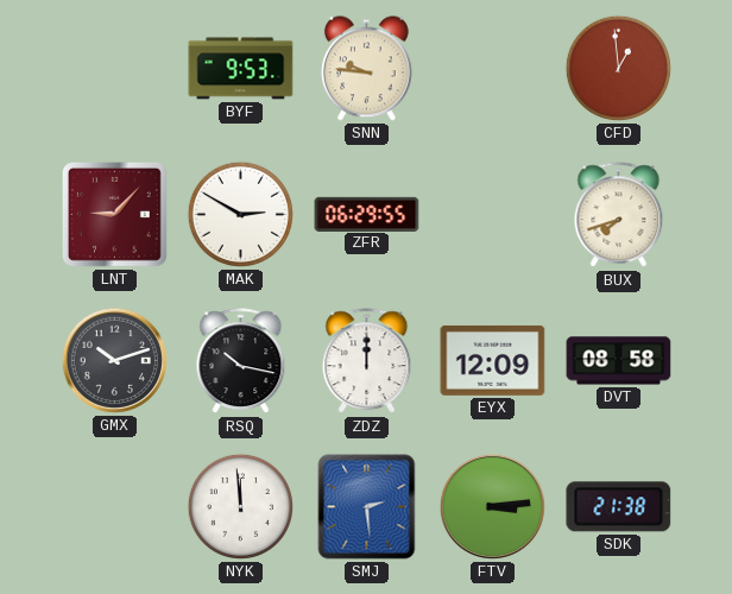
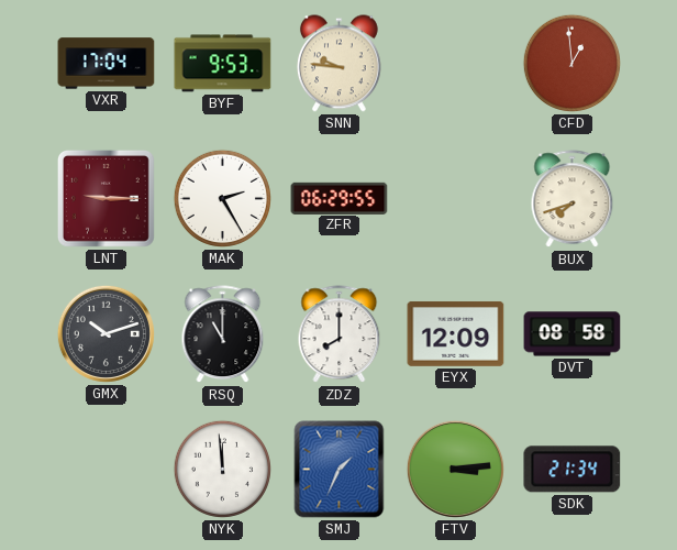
VXR: none -> 17:04
LNT: 9:07 -> 9:15
MAK: 2:50 -> 2:25
RSQ: 10:17 -> 11:00
ZDZ: 12:00 -> 8:00
SMJ: 2:29 -> 1:34
SDK: 21:38 -> 21:34
